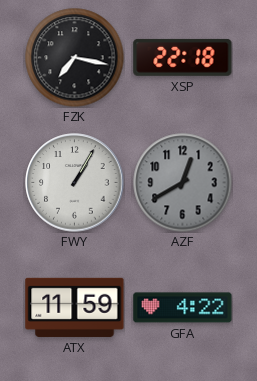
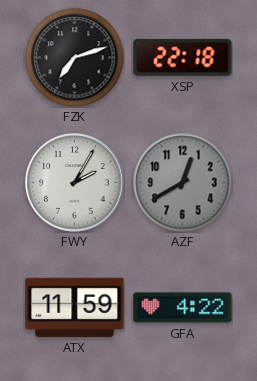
FZK: 7:17 -> 7:12
FWY: 1:05 -> 2:05
